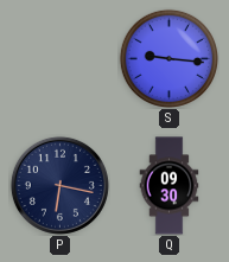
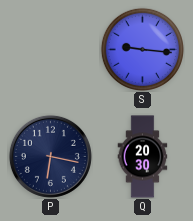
Q: 09:30 -> 20:30
